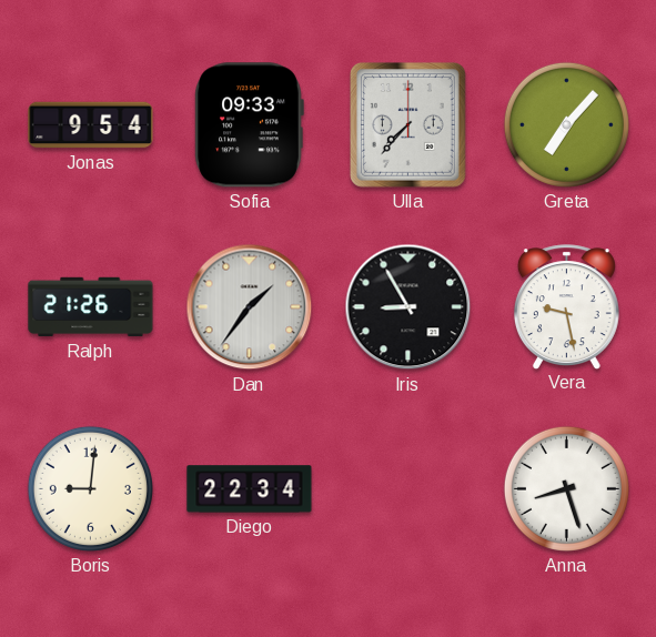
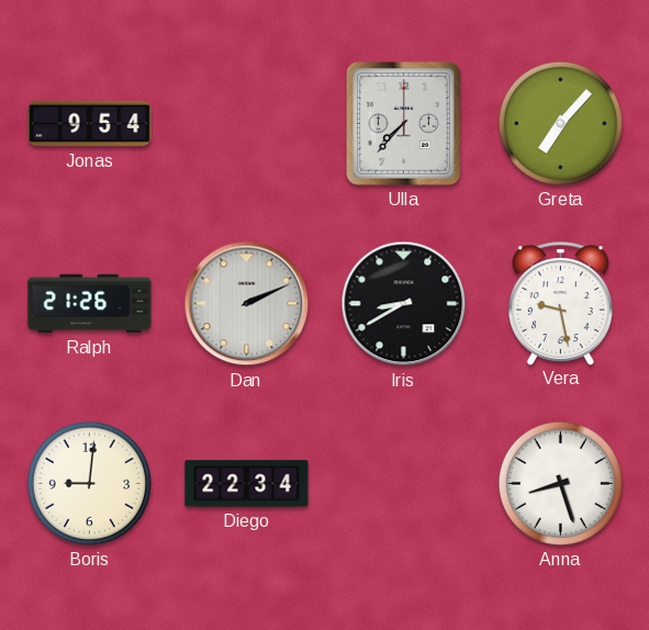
Sofia: 09:33 -> none
Dan: 1:36 -> 2:11
Iris: 8:55 -> 8:40
